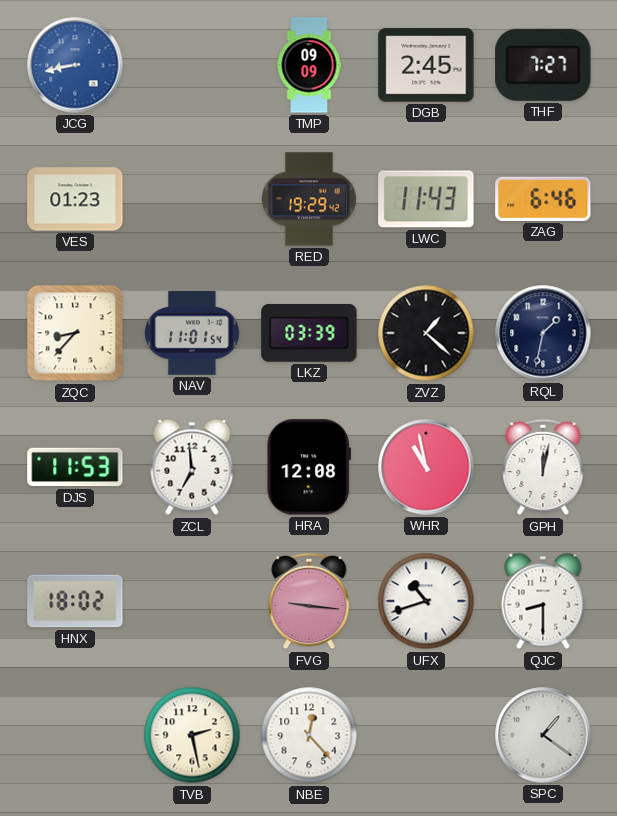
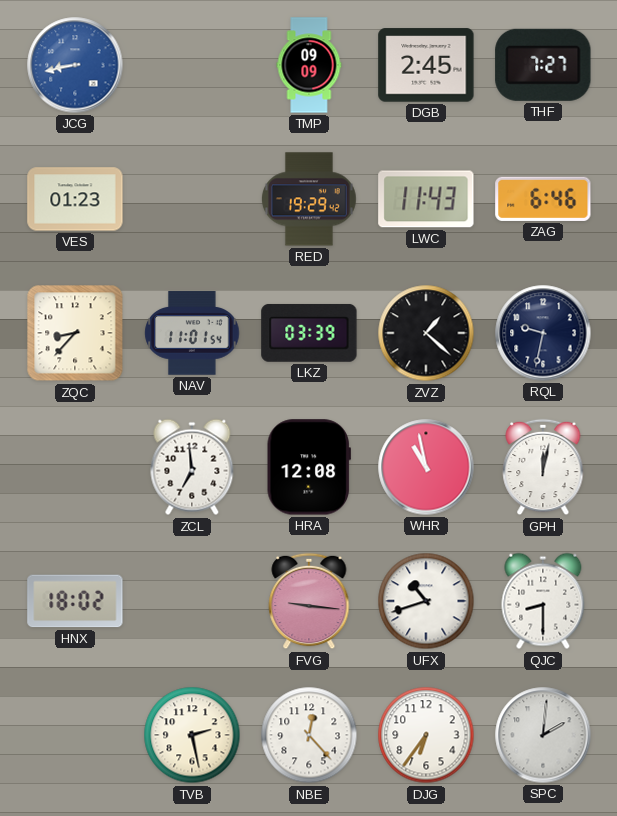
RQL: 1:32 -> 9:32
DJS: 11:53 -> none
DJG: none -> 6:36
SPC: 1:21 -> 2:01
